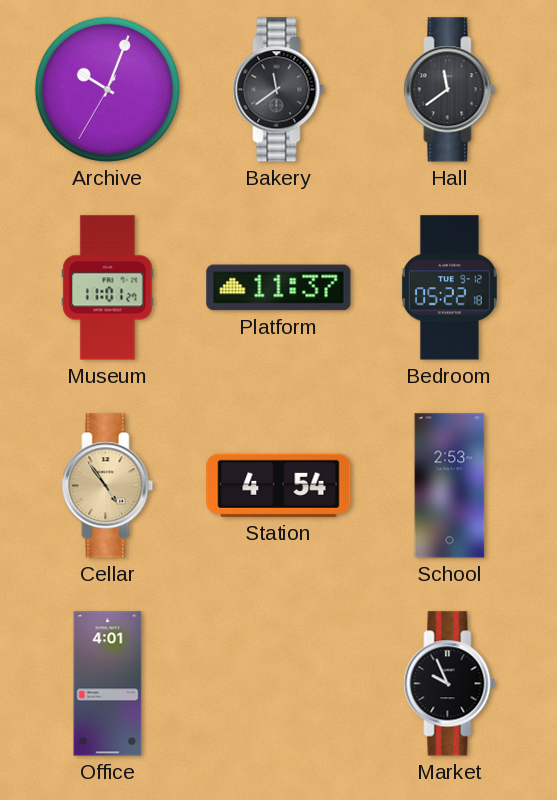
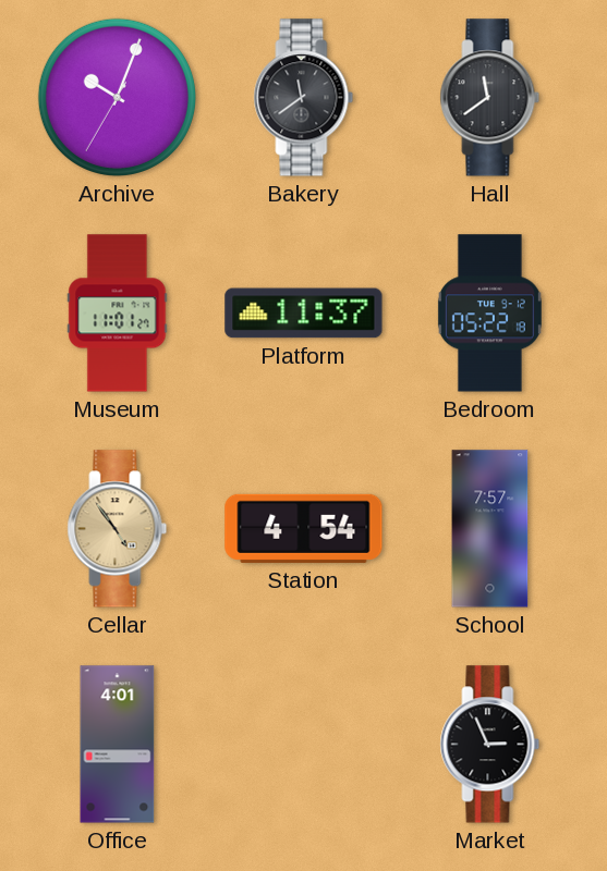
School: 2:53 -> 7:57
Market: 9:56 -> 2:56
